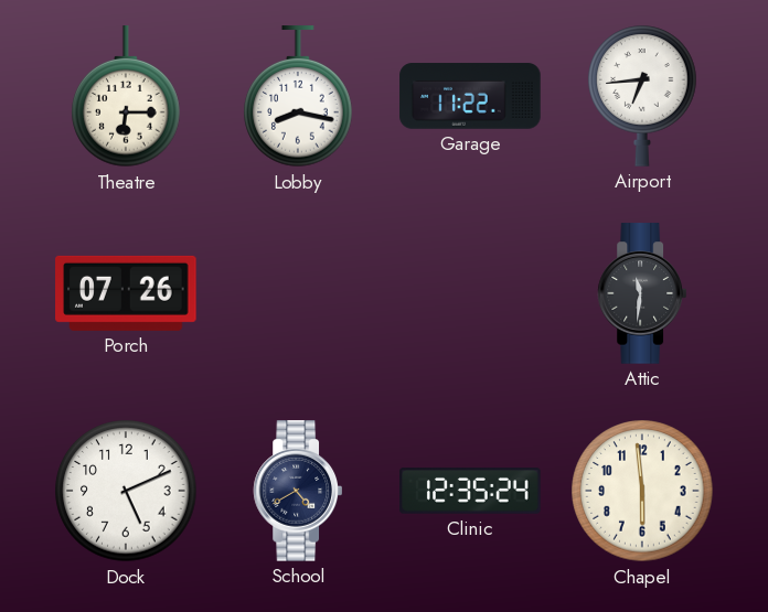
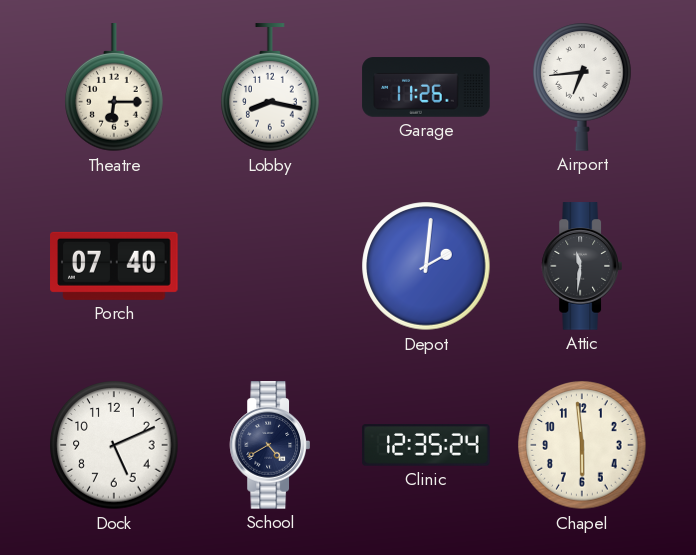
Garage: 11:22 -> 11:26
Porch: 07:26 -> 07:40
Depot: none -> 2:01
